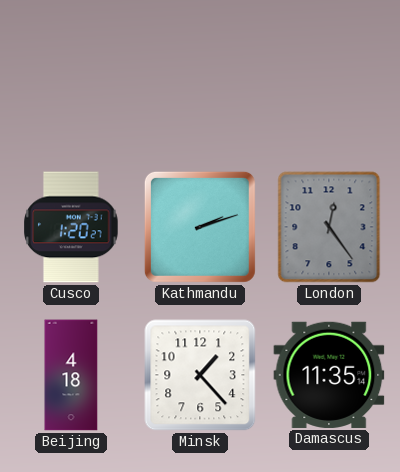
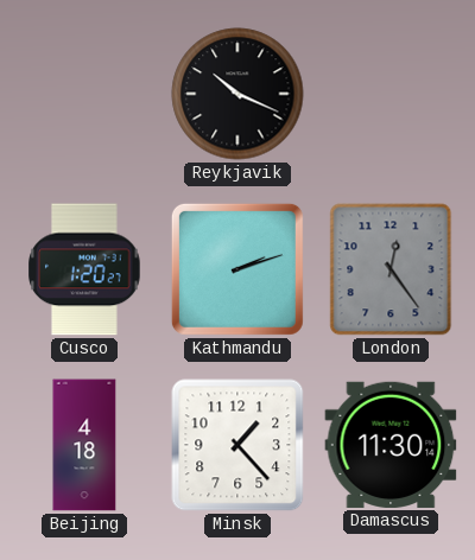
Reykjavik: none -> 10:19
Damascus: 11:35 -> 11:30
